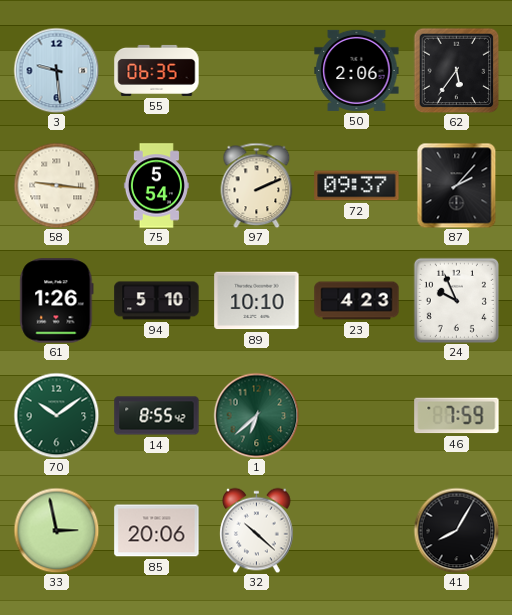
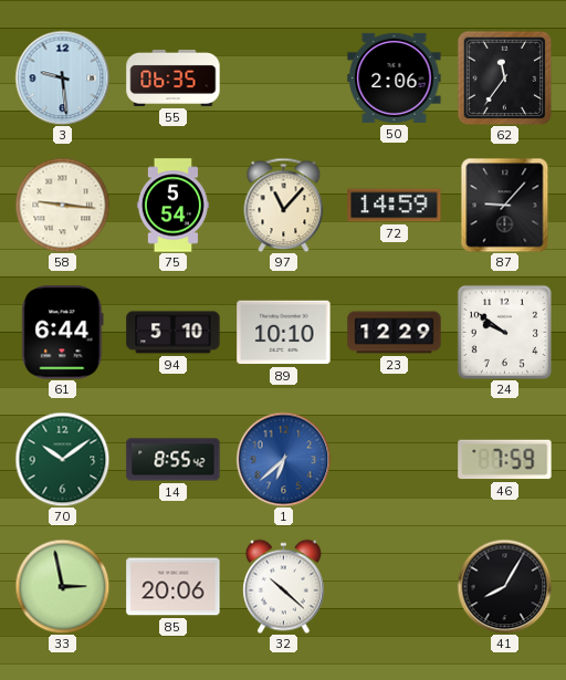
62: 5:36 -> 11:36
97: 2:11 -> 11:07
72: 09:37 -> 14:59
87: 2:07 -> 9:07
61: 1:26 -> 6:44
23: 4:23 -> 12:29
24: 9:56 -> 9:51
1 dial: green -> blue
